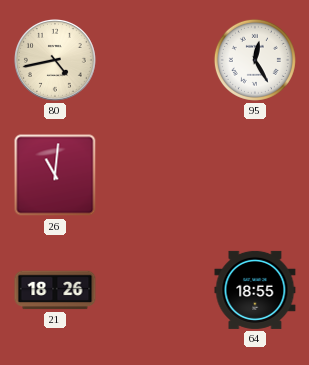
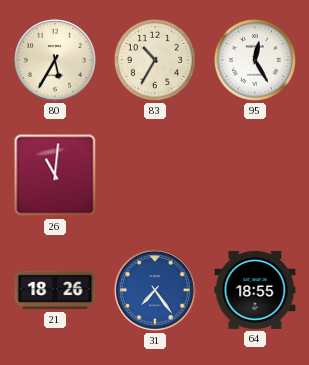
80: 4:43 -> 5:35
83: none -> 10:35
31: none -> 7:24
